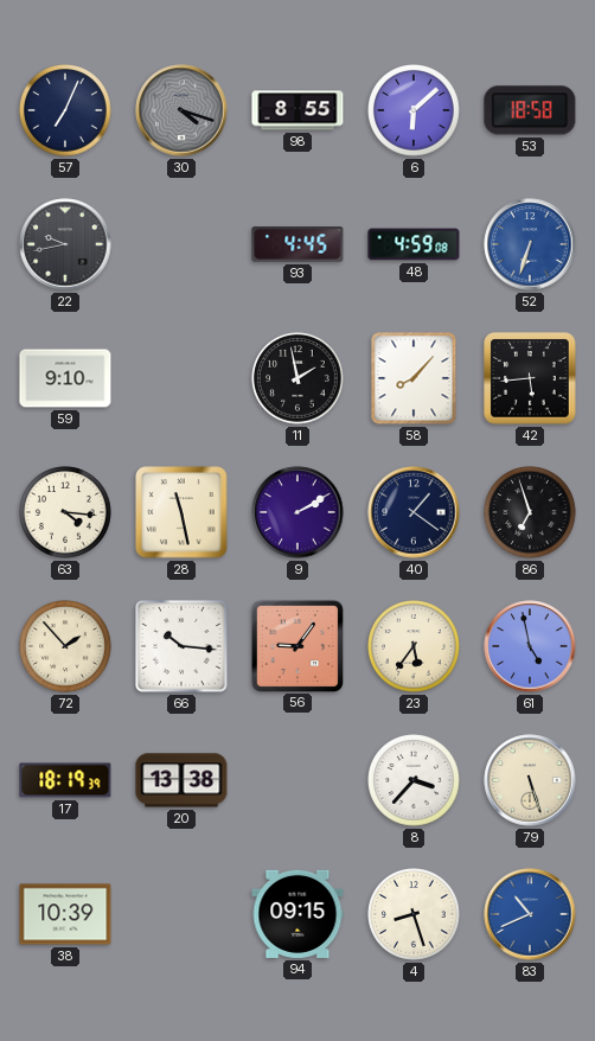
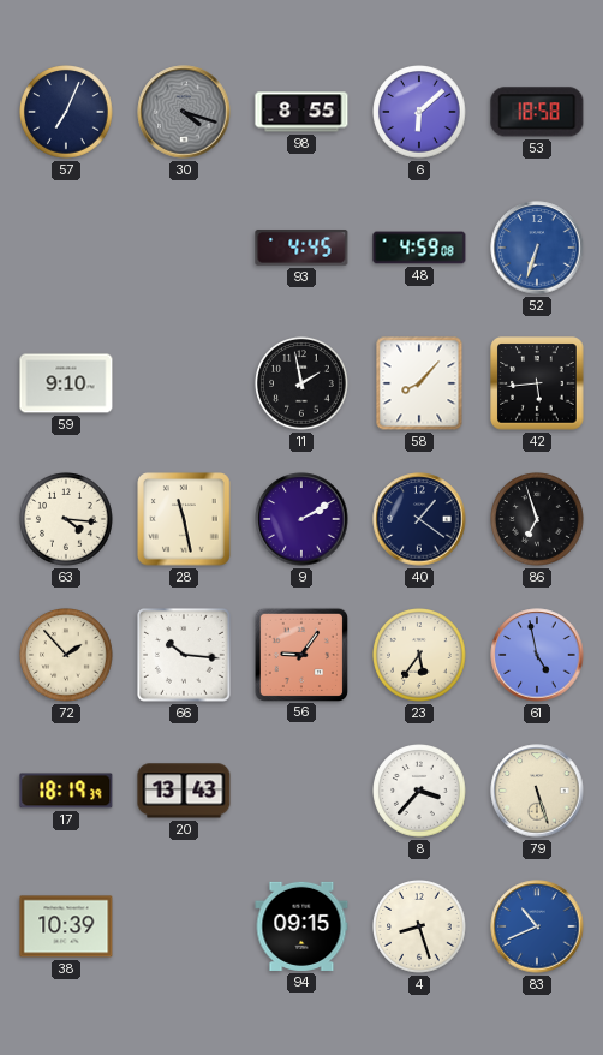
22: 9:43 -> none
20: 13:38 -> 13:43
